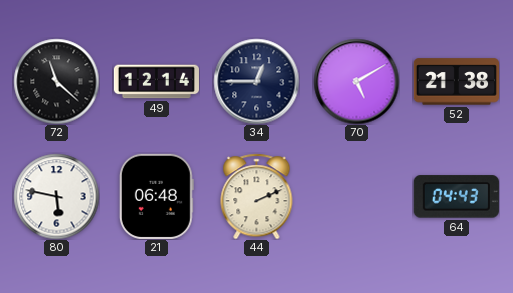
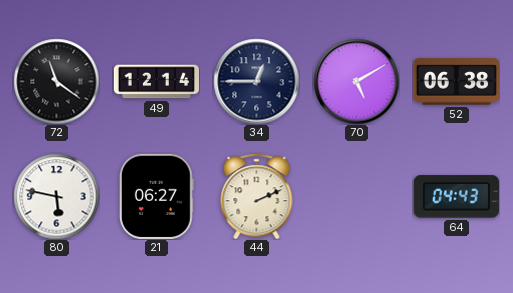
72: 11:22 -> 11:21
52: 21:38 -> 06:38
21: 06:48 -> 06:27
